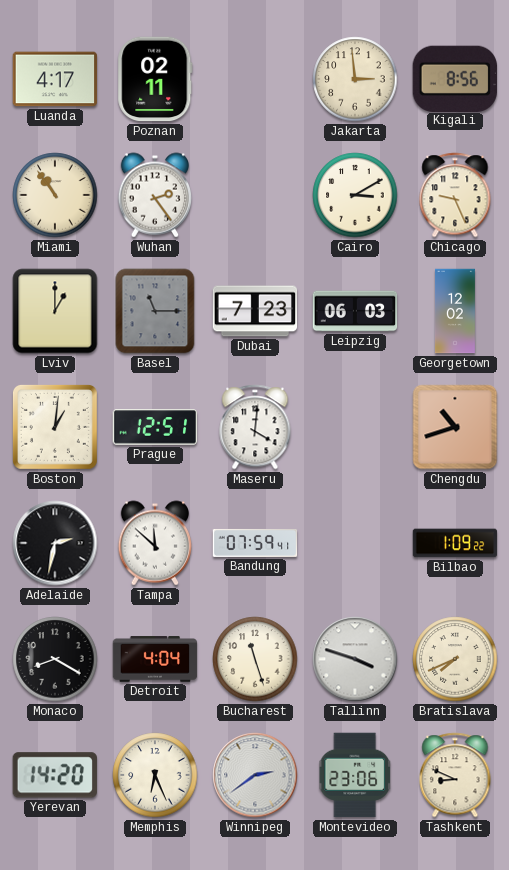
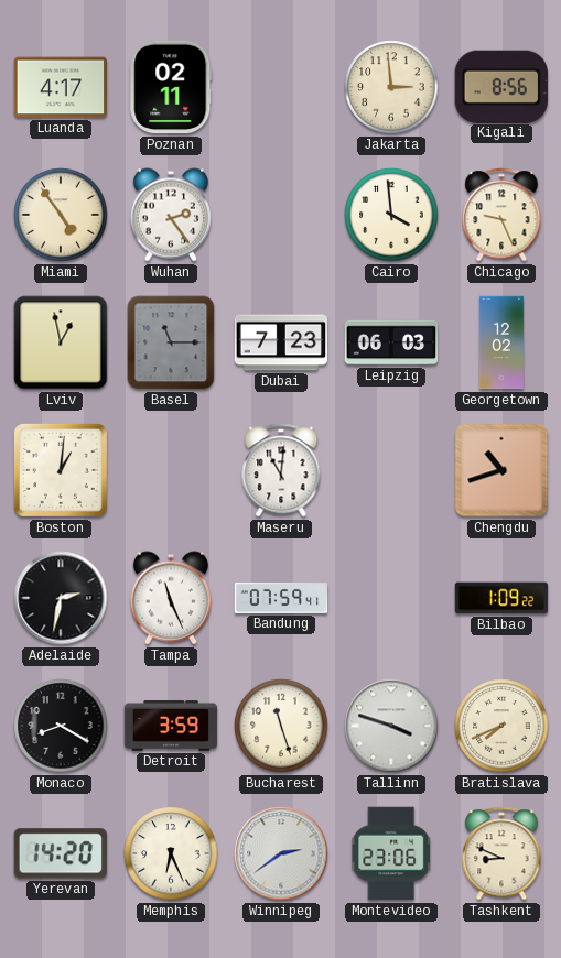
Miami: 10:54 -> 4:54
Cairo: 3:10 -> 3:59
Lviv: 1:00 -> 12:58
Prague: 12:51 -> none
Maseru: 4:01 -> 11:01
Tampa: 11:52 -> 11:26
Detroit: 4:04 -> 3:59
